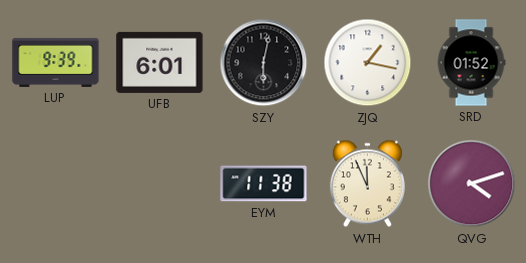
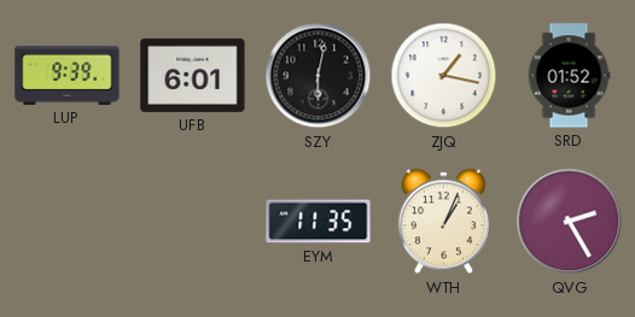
EYM: 11:38 -> 11:35
WTH: 11:56 -> 1:04
QVG: 4:12 -> 2:25
